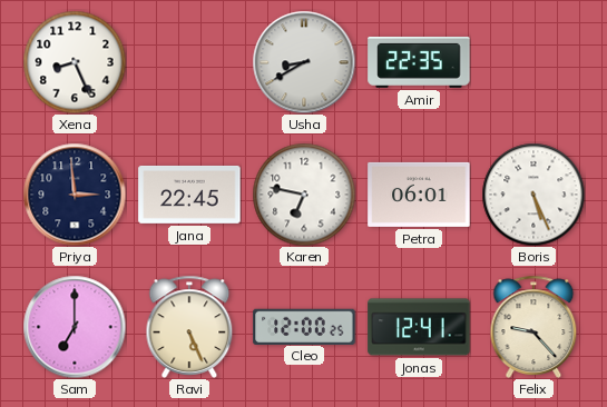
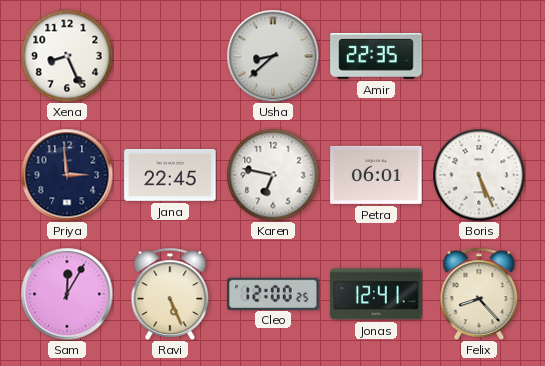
Usha: 8:40 -> 8:38
Sam: 7:00 -> 12:05
Felix: 9:23 -> 8:23
